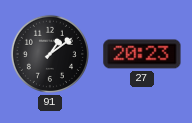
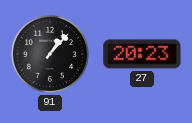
91: 1:09 -> 1:07
